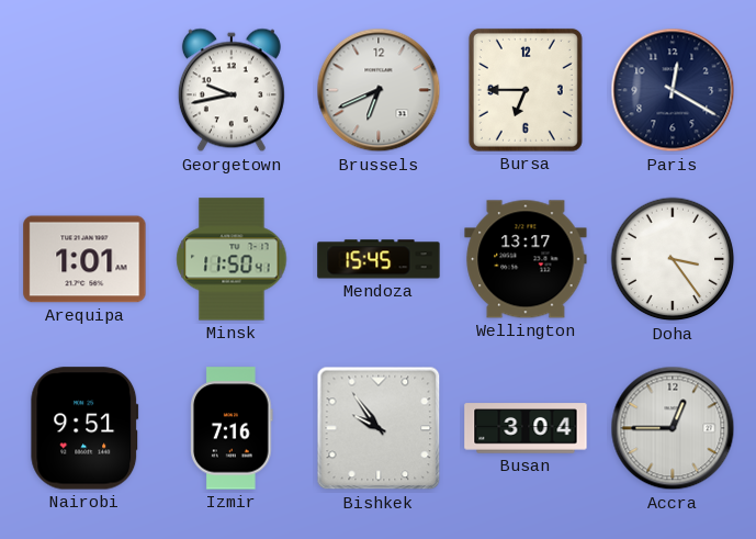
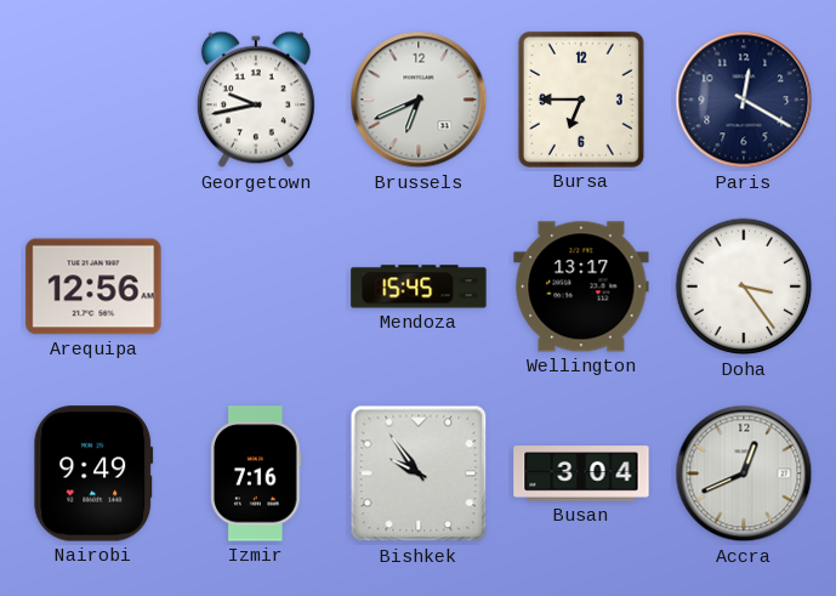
Arequipa: 1:01 -> 12:56
Minsk: 11:50 -> none
Nairobi: 9:51 -> 9:49
Accra: 12:45 -> 12:41
